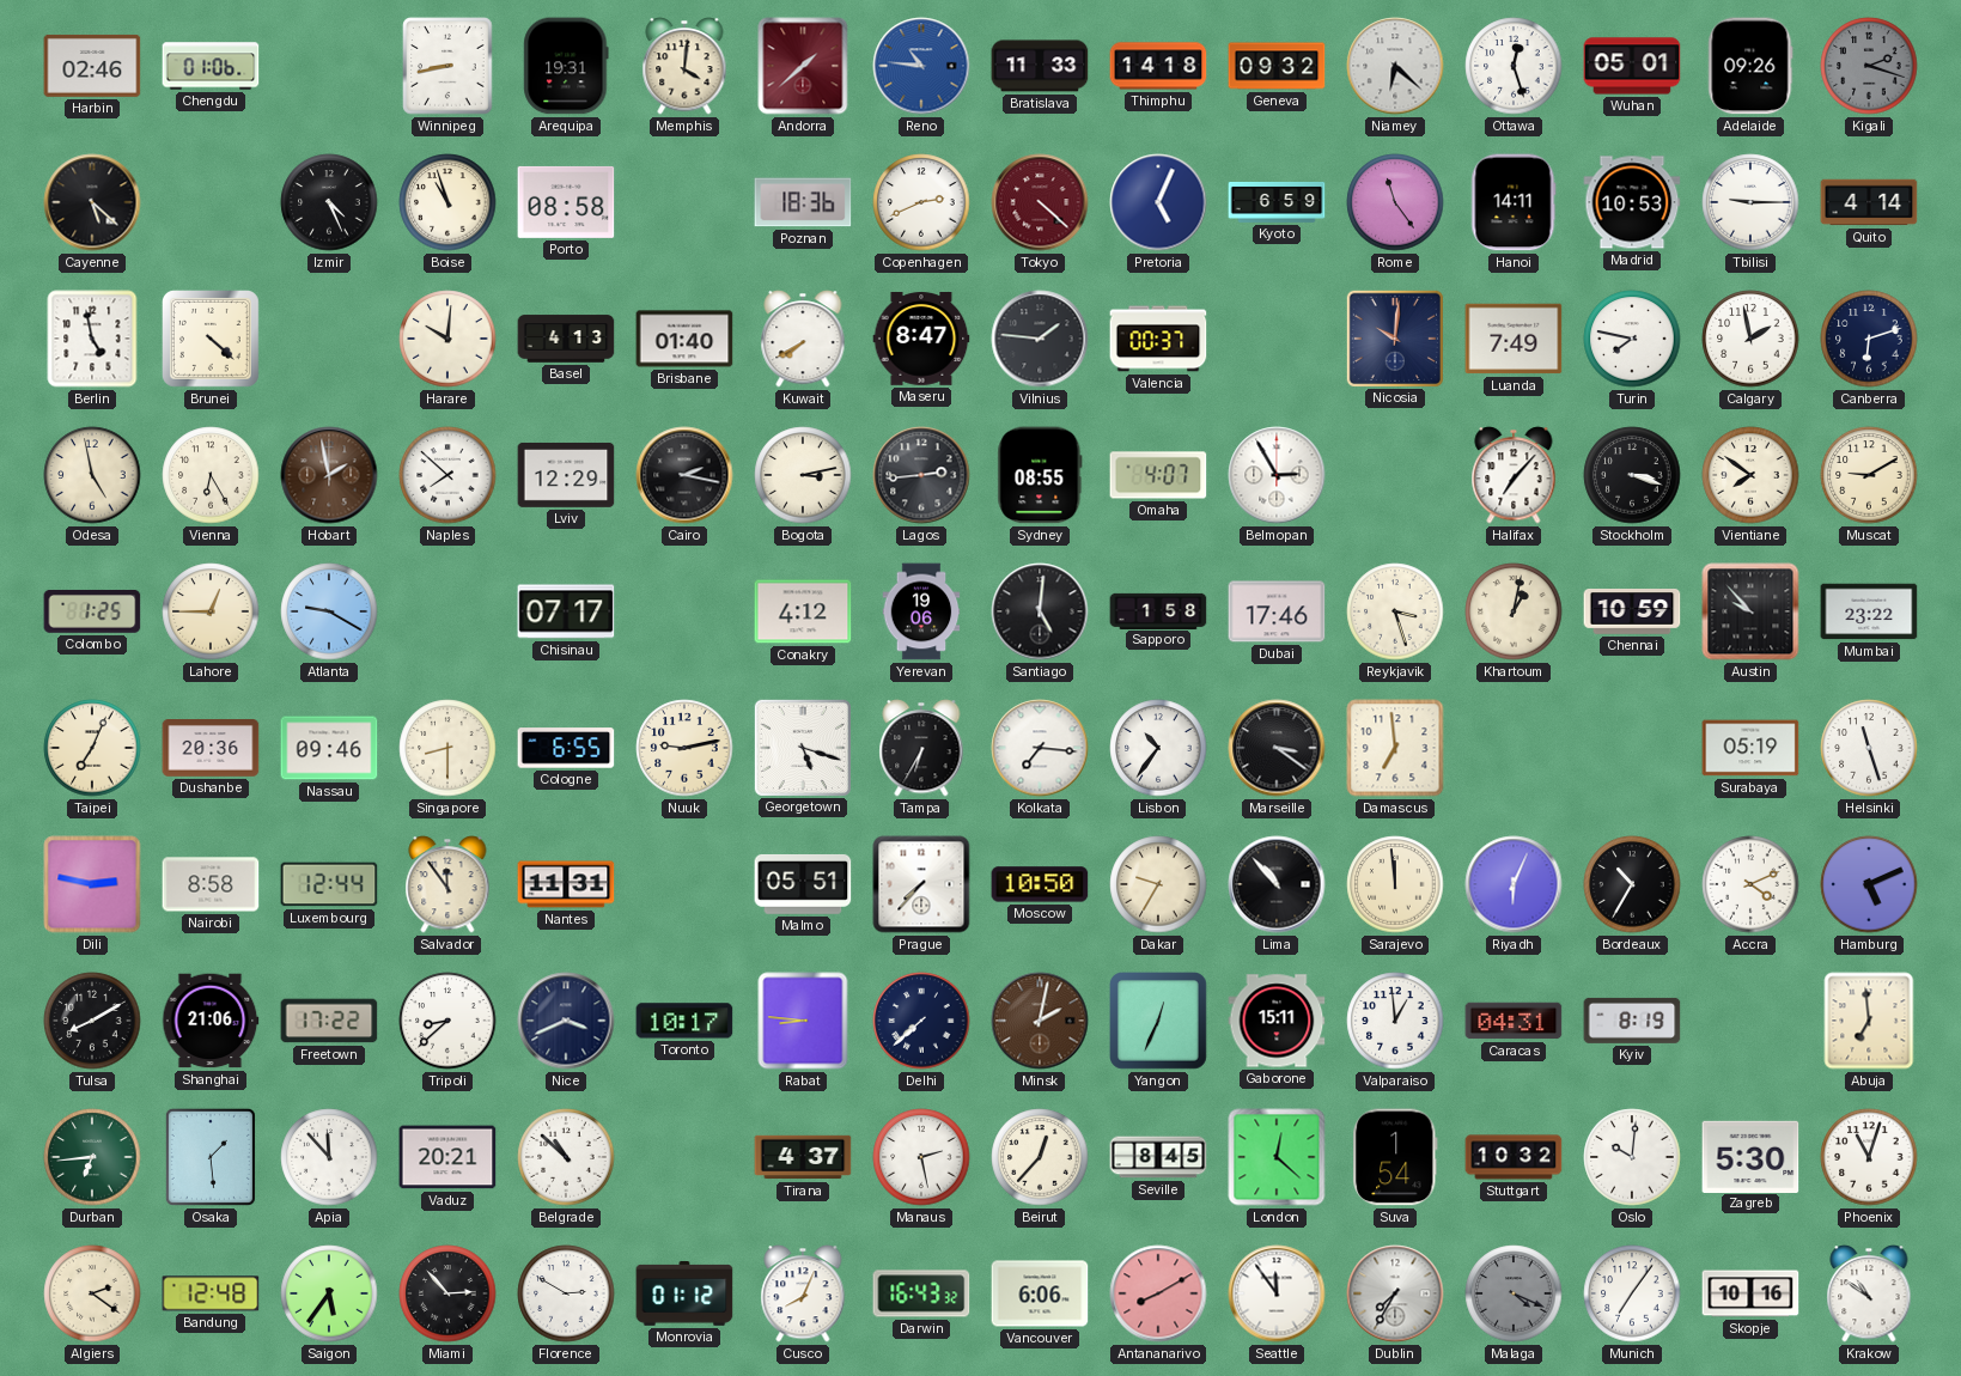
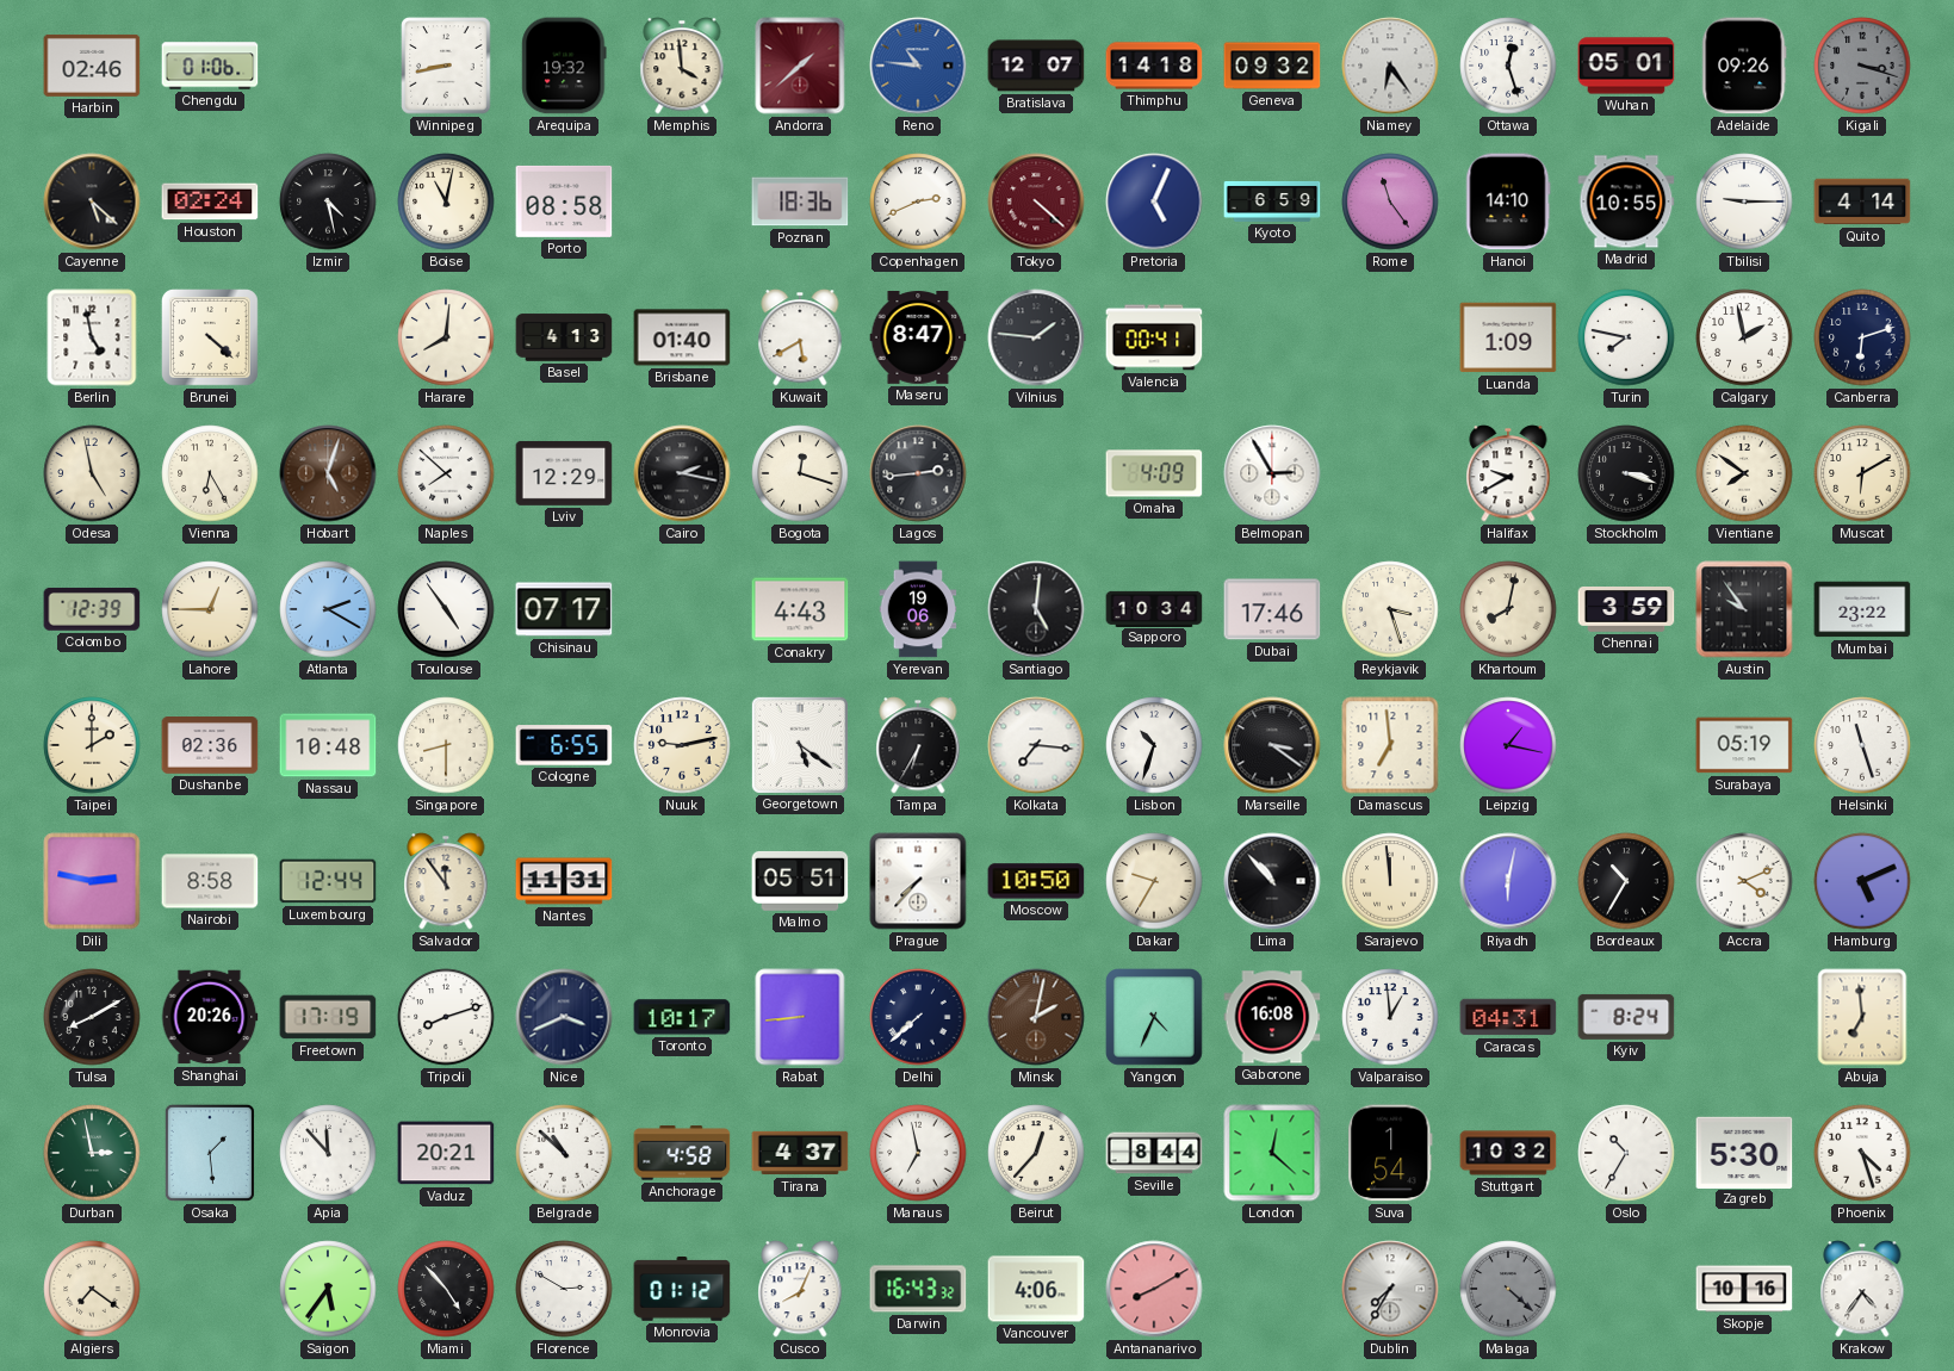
Arequipa: 19:31 -> 19:32
Memphis: 4:01 -> 3:59
Bratislava: 11:33 -> 12:07
Niamey: 6:22 -> 6:24
Kigali: 2:18 -> 3:18
Houston: none -> 02:24
Izmir: 4:26 -> 4:28
Boise: 10:57 -> 11:02
Hanoi: 14:11 -> 14:10
Madrid: 10:53 -> 10:55
Harare: 10:01 -> 8:01
Kuwait: 7:40 -> 5:40
Valencia: 00:37 -> 00:41
Nicosia: 10:01 -> none
Luanda: 7:49 -> 1:09
Hobart: 1:58 -> 5:03
Bogota: 3:13 -> 12:18
Sydney: 08:55 -> none
Omaha: 4:07 -> 4:09
Halifax: 7:07 -> 9:40
Muscat: 9:10 -> 6:10
Colombo: 1:25 -> 12:39
Atlanta: 9:20 -> 2:20
Toulouse: none -> 4:54
Conakry: 4:12 -> 4:43
Sapporo: 1:58 -> 10:34
Khartoum: 1:02 -> 8:02
Chennai: 10:59 -> 3:59
Austin: 9:53 -> 9:54
Taipei: 7:04 -> 2:00
Dushanbe: 20:36 -> 02:36
Nassau: 09:46 -> 10:48
Georgetown: 5:18 -> 5:21
Lisbon: 10:36 -> 10:33
Leipzig: none -> 1:17
Riyadh: 6:04 -> 6:02
Shanghai: 21:06 -> 20:26
Freetown: 17:22 -> 17:19
Tripoli: 8:38 -> 8:12
Rabat: 8:46 -> 8:44
Yangon: 12:34 -> 4:34
Gaborone: 15:11 -> 16:08
Kyiv: 8:19 -> 8:24
Durban: 6:44 -> 2:58
Anchorage: none -> 4:58
Manaus: 2:28 -> 6:58
Seville: 8:45 -> 8:44
Oslo: 10:01 -> 10:35
Phoenix: 11:03 -> 4:27
Algiers: 2:21 -> 7:21
Bandung: 12:48 -> none
Miami: 2:53 -> 4:53
Vancouver: 6:06 -> 4:06
Seattle: 11:54 -> none
Malaga: 4:19 -> 4:22
Munich: 7:06 -> none
Krakow: 10:51 -> 4:36
